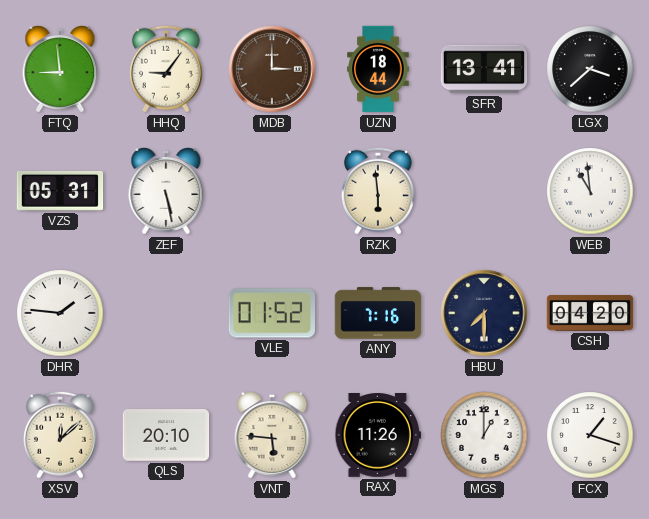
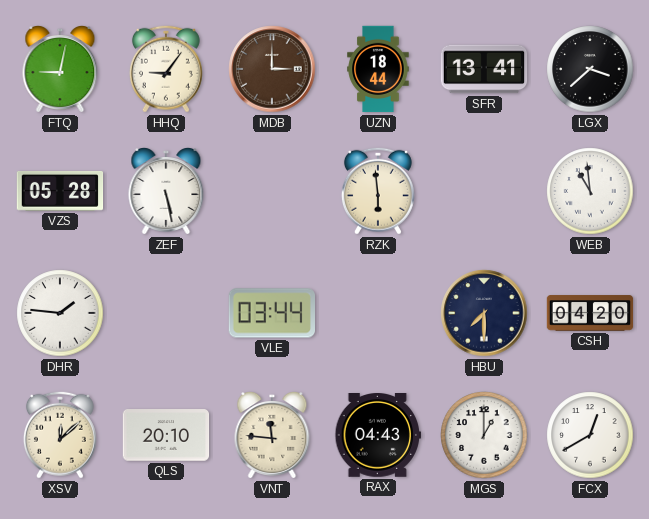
FTQ: 8:59 -> 9:02
VZS: 05:31 -> 05:28
VLE: 01:52 -> 03:44
ANY: 7:16 -> none
VNT: 5:46 -> 11:46
RAX: 11:26 -> 04:43
FCX: 1:18 -> 12:40
